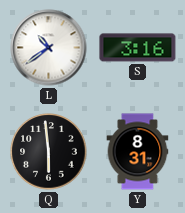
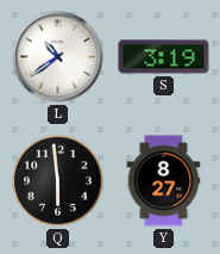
S: 3:16 -> 3:19
Y: 8:31 -> 8:27
